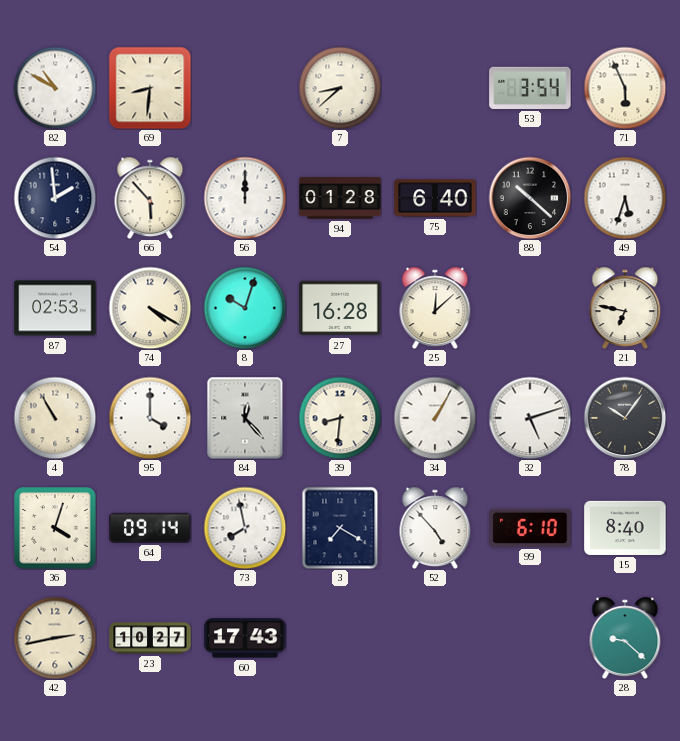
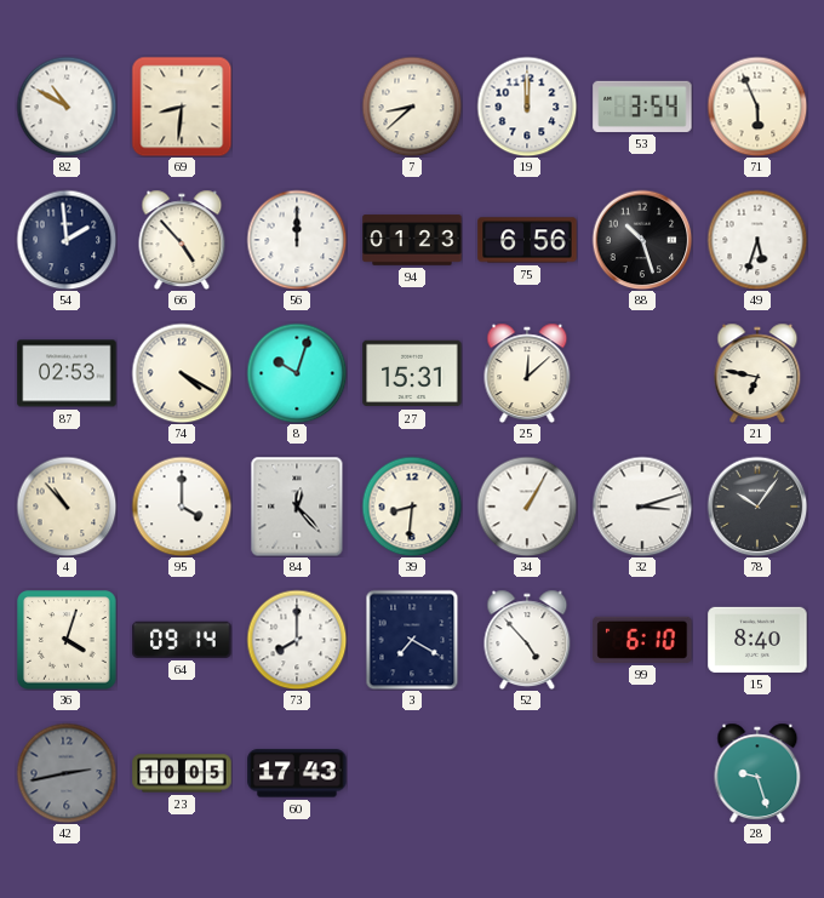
19: none -> 12:00
66: 5:53 -> 4:53
94: 01:28 -> 01:23
75: 6:40 -> 6:56
88: 10:22 -> 10:27
27: 16:28 -> 15:31
4: 10:55 -> 10:53
32: 5:12 -> 3:12
73: 7:58 -> 8:00
42 dial: cream -> grey
23: 10:27 -> 10:05
28: 9:22 -> 9:27
